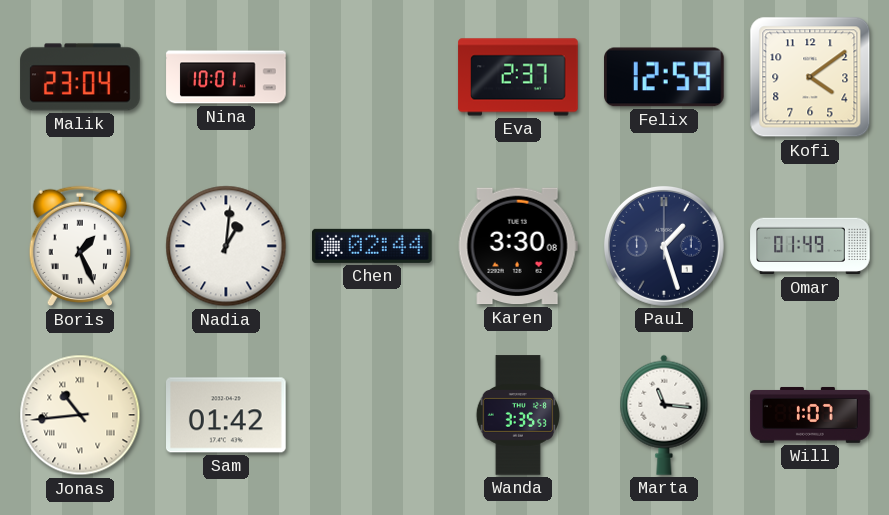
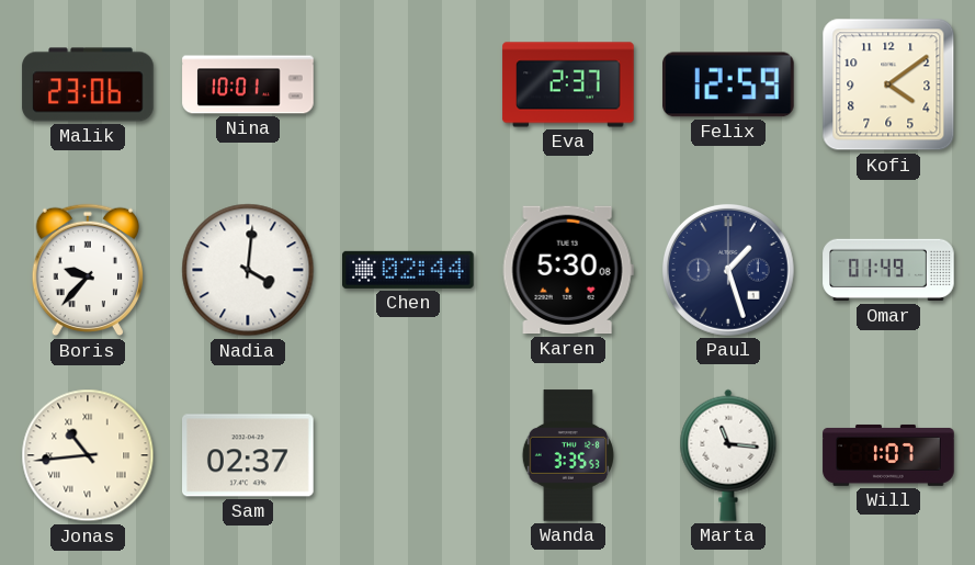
Malik: 23:04 -> 23:06
Boris: 1:26 -> 9:37
Nadia: 1:01 -> 4:01
Karen: 3:30 -> 5:30
Sam: 01:42 -> 02:37
